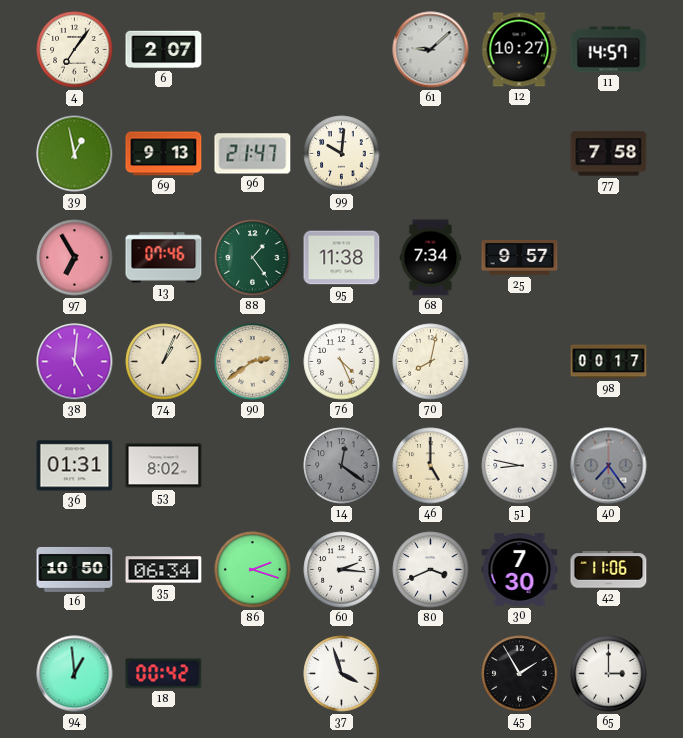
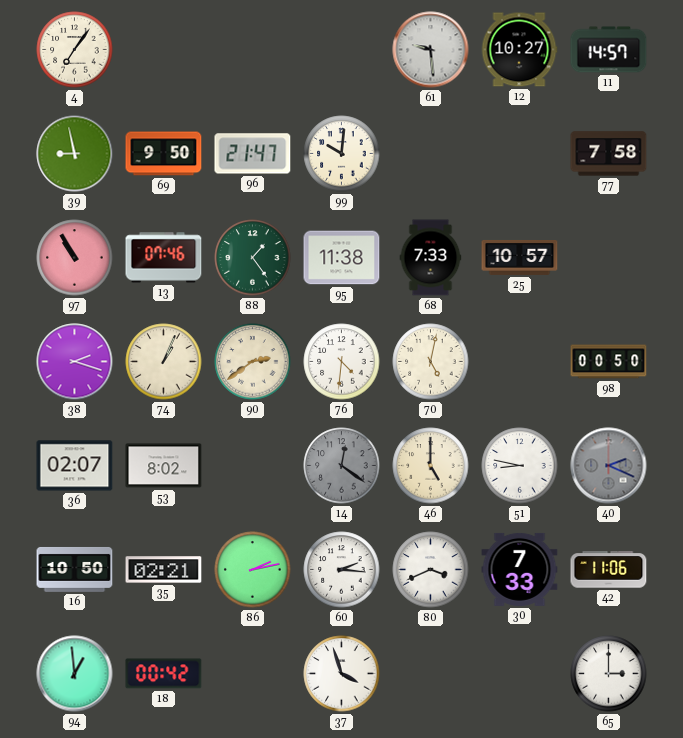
6: 2:07 -> none
61: 9:08 -> 9:29
39: 12:58 -> 8:58
69: 9:13 -> 9:50
97: 6:55 -> 10:55
68: 7:34 -> 7:33
25: 9:57 -> 10:57
38: 5:01 -> 2:18
76: 4:26 -> 4:31
70: 8:02 -> 5:02
98: 00:17 -> 00:50
36: 01:31 -> 02:07
40: 7:24 -> 2:19
35: 06:34 -> 02:21
86: 2:18 -> 2:13
30: 7:30 -> 7:33
45: 1:55 -> none
